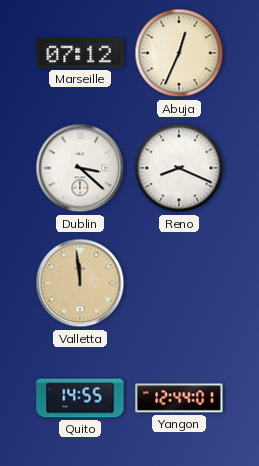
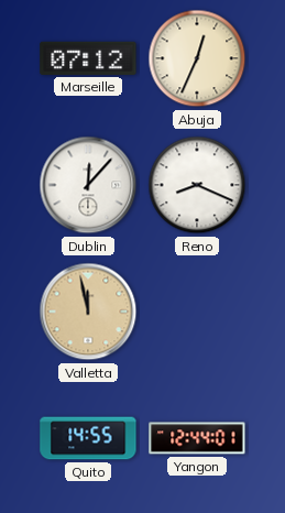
Dublin: 3:22 -> 12:07
Valletta: 11:59 -> 11:58
